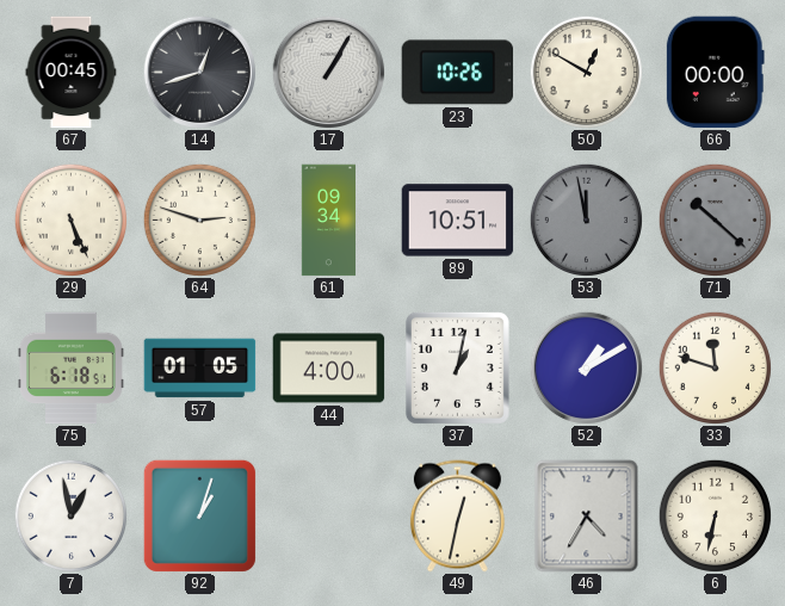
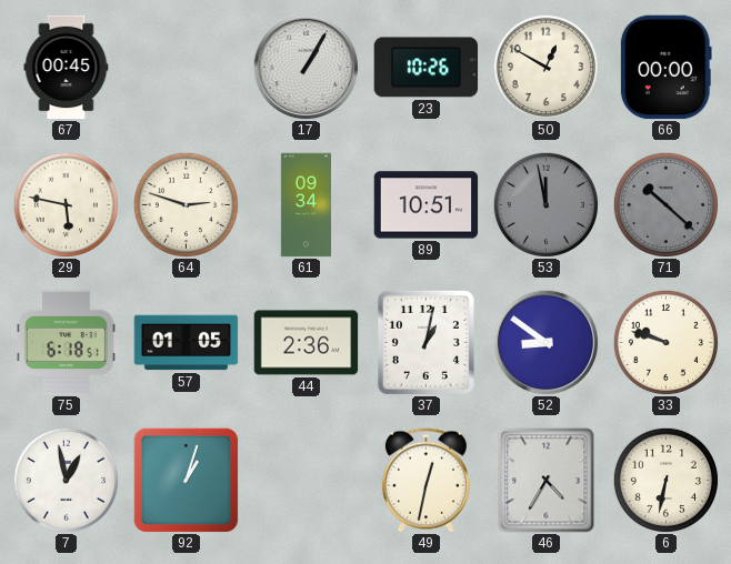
14: 12:42 -> none
29: 5:26 -> 5:47
44: 4:00 -> 2:36
52: 1:10 -> 8:51
33: 11:48 -> 9:48
